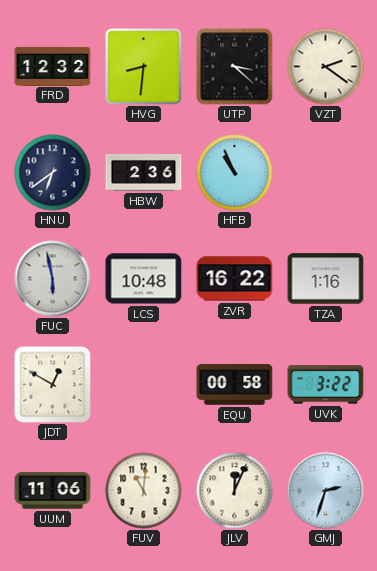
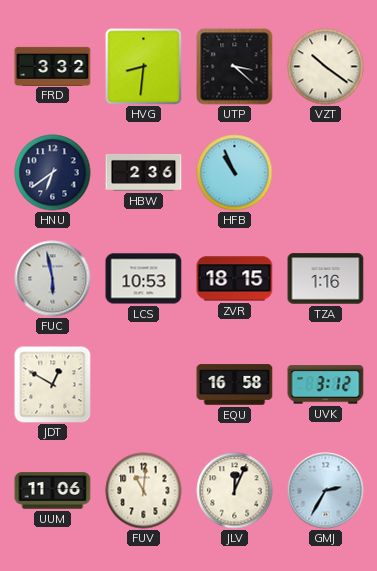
FRD: 12:32 -> 3:32
VZT: 2:21 -> 10:21
LCS: 10:48 -> 10:53
ZVR: 16:22 -> 18:15
EQU: 00:58 -> 16:58
UVK: 3:22 -> 3:12
GMJ: 2:33 -> 2:35
